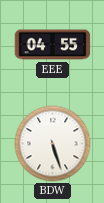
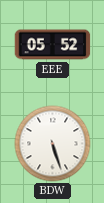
EEE: 04:55 -> 05:52
